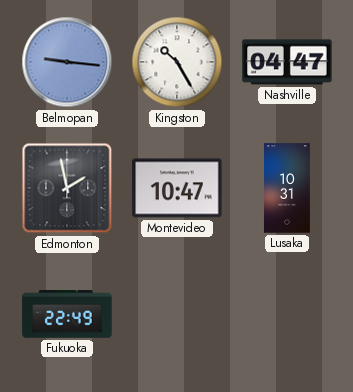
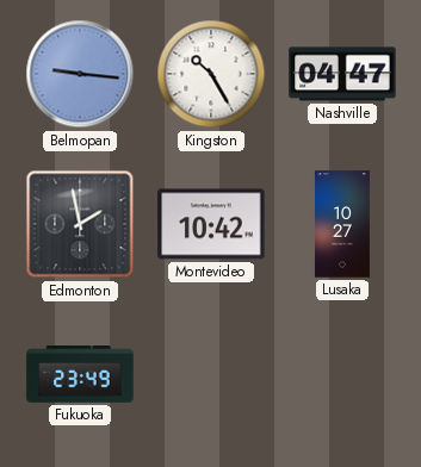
Montevideo: 10:47 -> 10:42
Lusaka: 10:31 -> 10:27
Fukuoka: 22:49 -> 23:49
